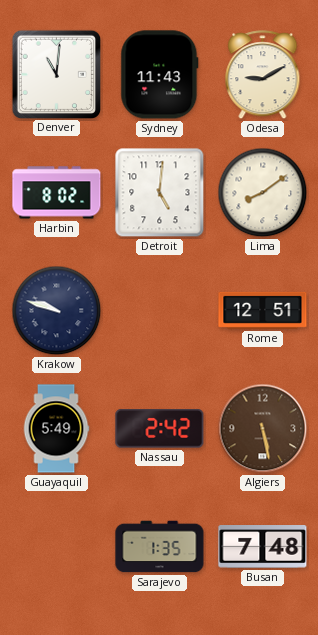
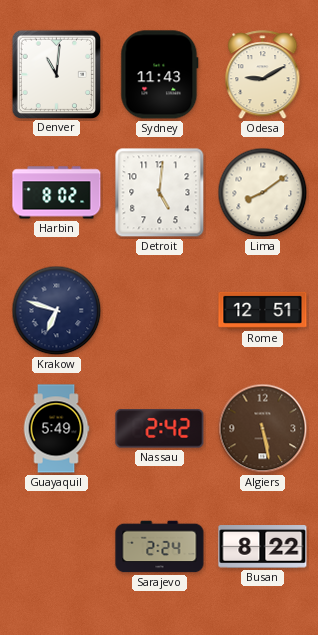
Krakow: 9:48 -> 6:48
Sarajevo: 1:35 -> 2:24
Busan: 7:48 -> 8:22
